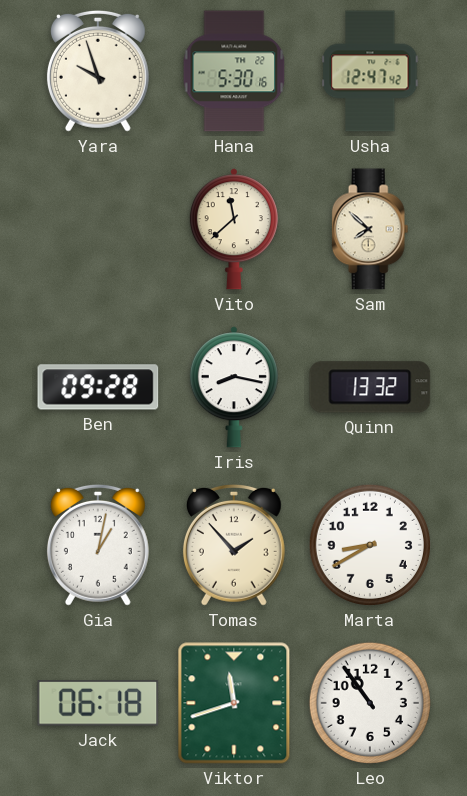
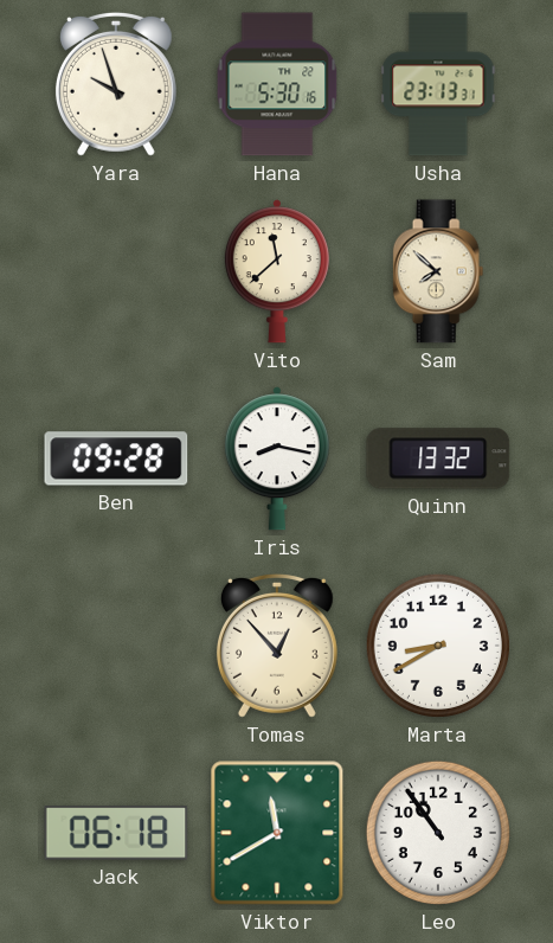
Usha: 12:47 -> 23:13
Gia: 1:02 -> none
Tomas: 1:53 -> 12:53
Viktor: 11:42 -> 11:40
